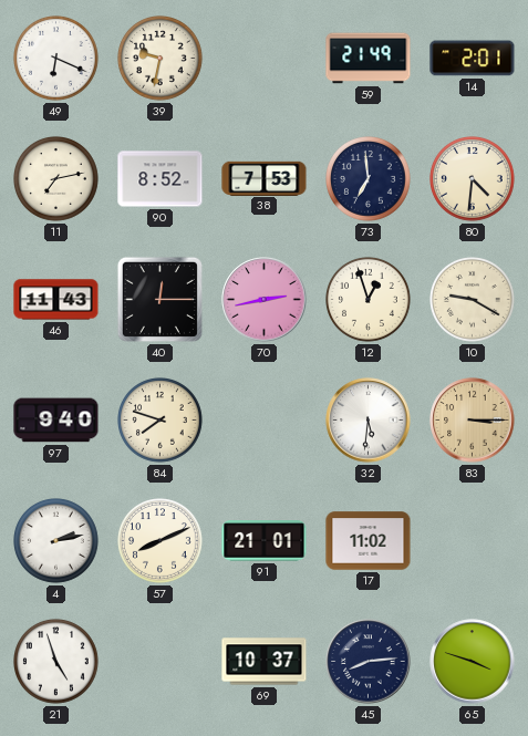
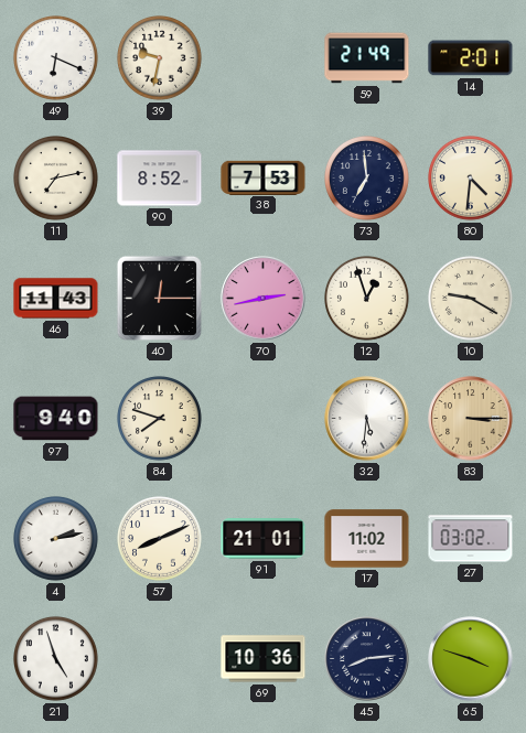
27: none -> 03:02
69: 10:37 -> 10:36
